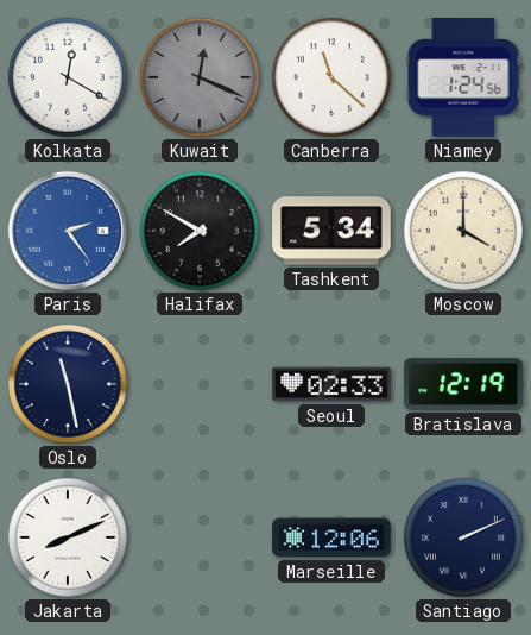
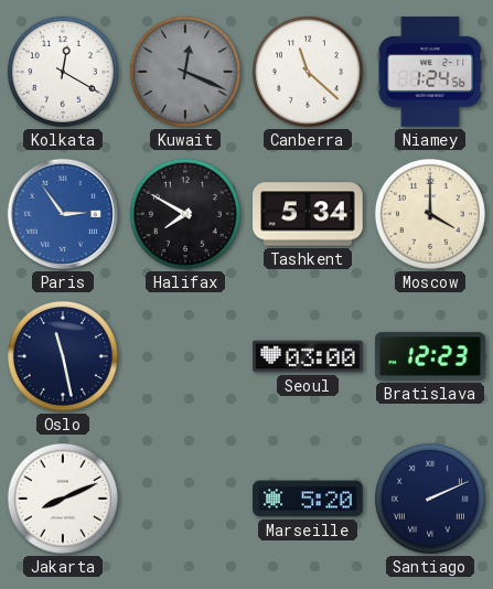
Paris: 2:24 -> 2:54
Seoul: 02:33 -> 03:00
Bratislava: 12:19 -> 12:23
Marseille: 12:06 -> 5:20
